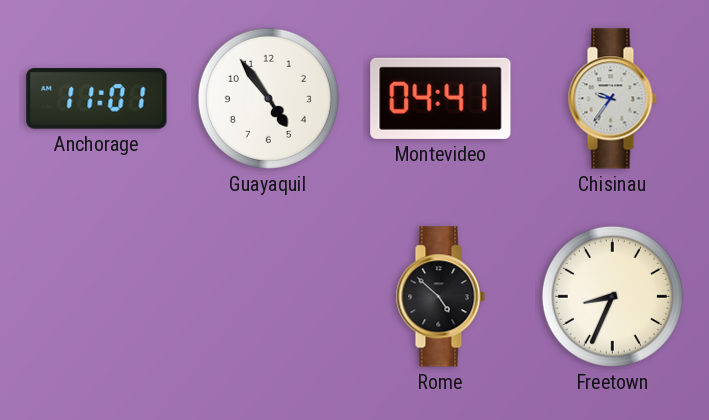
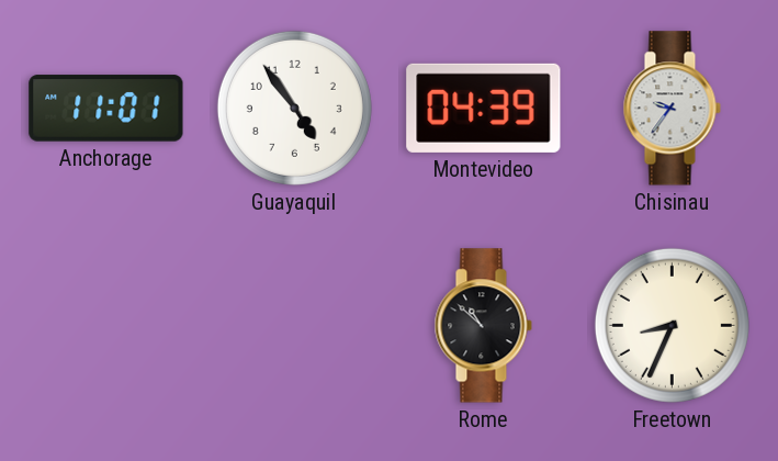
Montevideo: 04:41 -> 04:39
Rome: 4:52 -> 10:52
